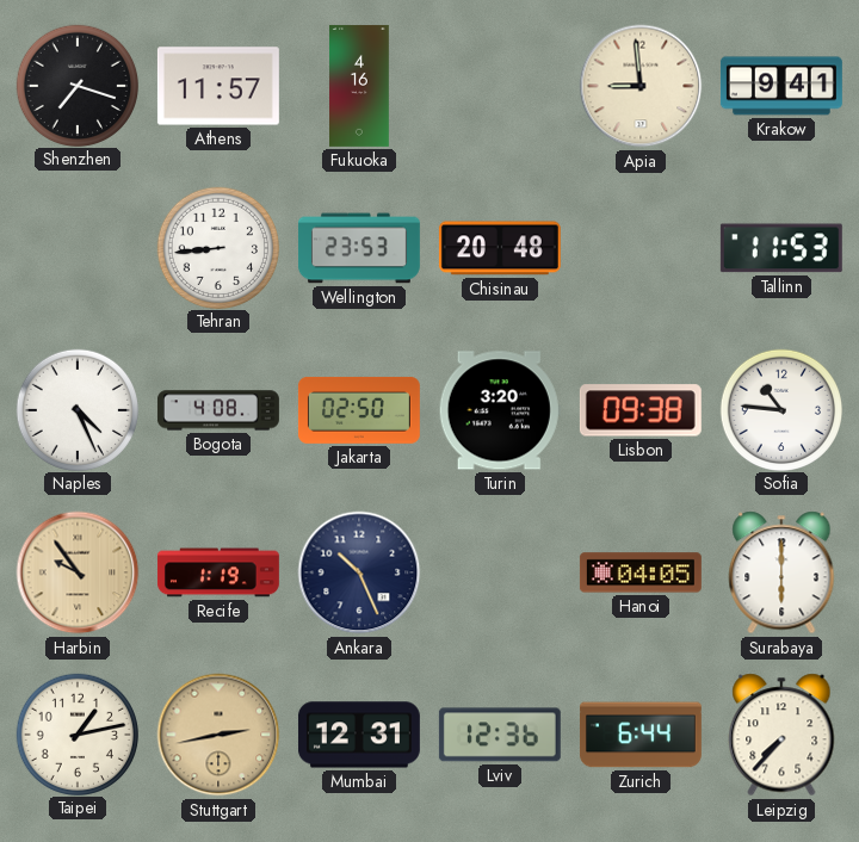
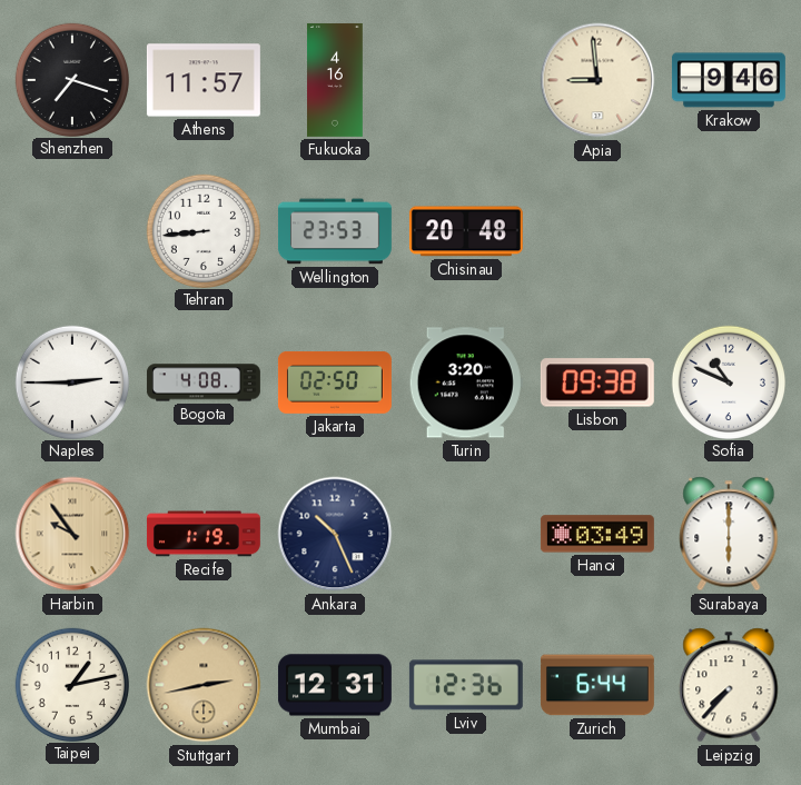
Krakow: 9:41 -> 9:46
Tallinn: 11:53 -> none
Naples: 4:26 -> 2:45
Sofia: 10:46 -> 10:49
Hanoi: 04:05 -> 03:49
